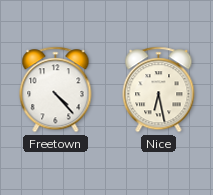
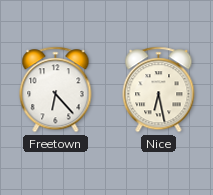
Freetown: 4:23 -> 6:23
